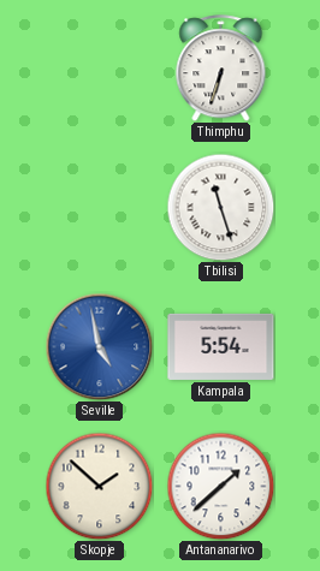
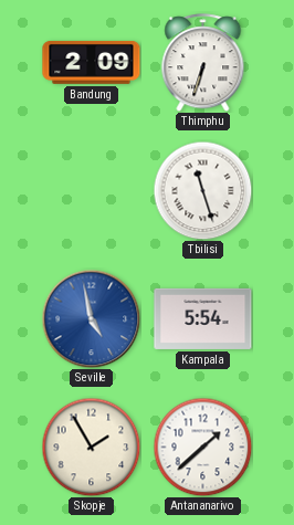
Bandung: none -> 2:09
Skopje: 1:52 -> 1:55
